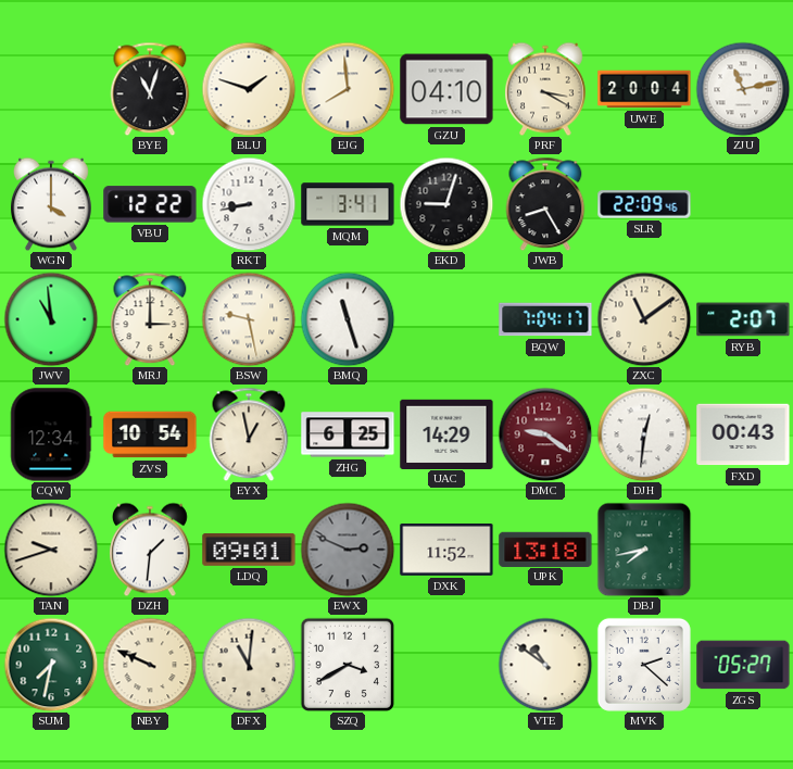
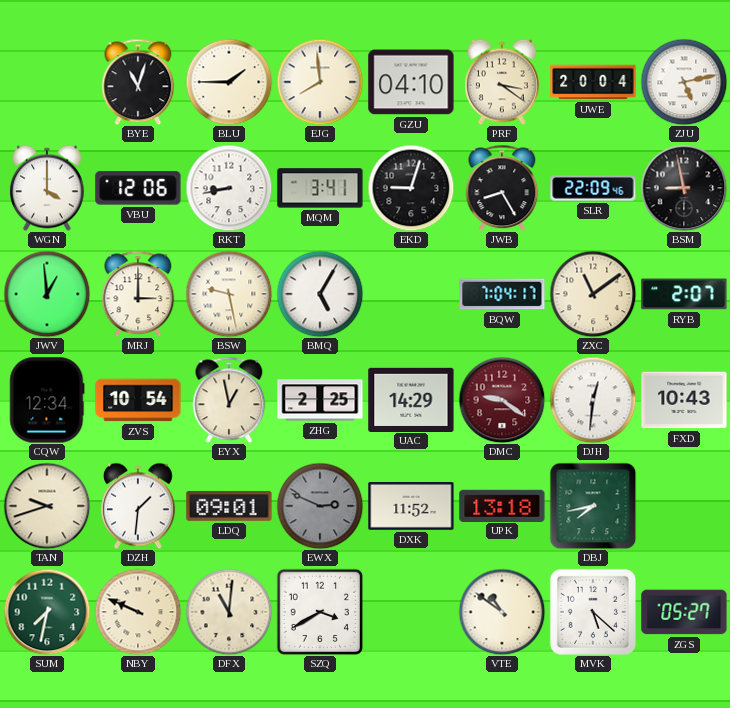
BLU: 1:48 -> 1:45
PRF: 3:20 -> 3:21
ZJU: 11:13 -> 5:13
VBU: 12:22 -> 12:06
BSM: none -> 8:58
JWV: 10:59 -> 12:59
BMQ: 11:27 -> 5:05
ZHG: 6:25 -> 2:25
FXD: 00:43 -> 10:43
MVK: 2:22 -> 5:22
